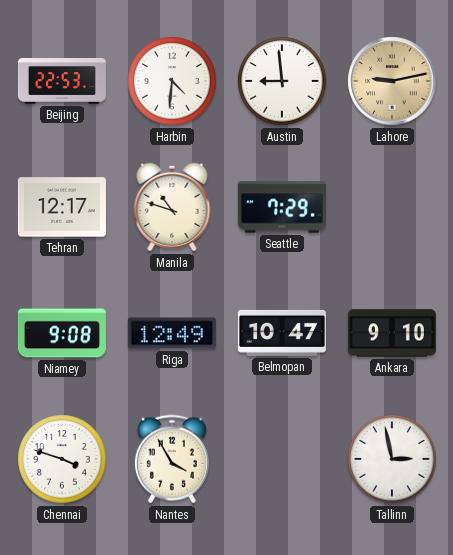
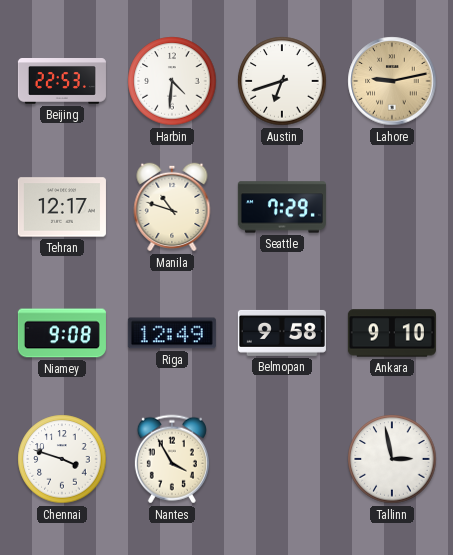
Austin: 8:59 -> 6:42
Belmopan: 10:47 -> 9:58
